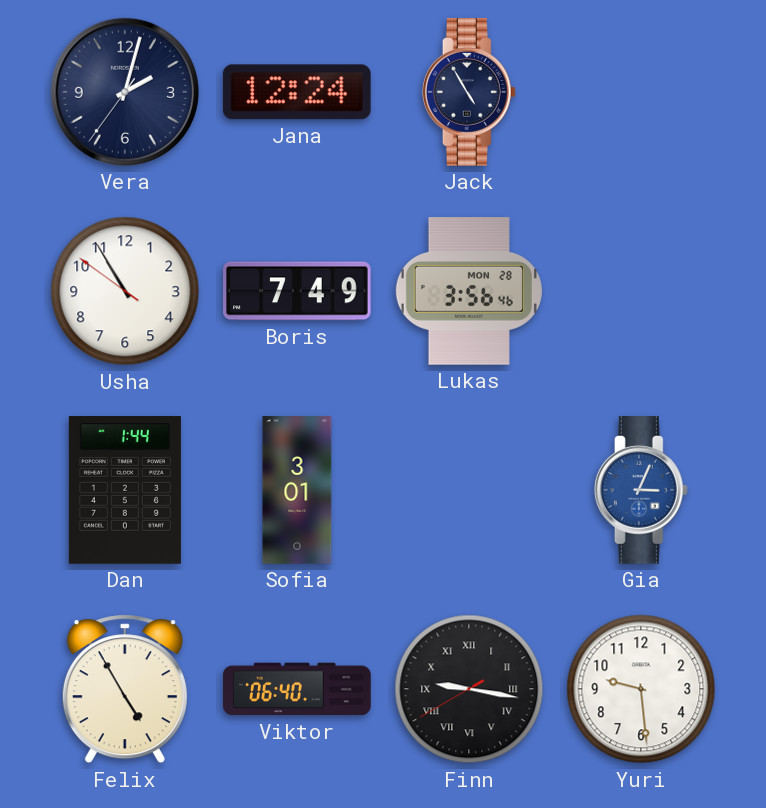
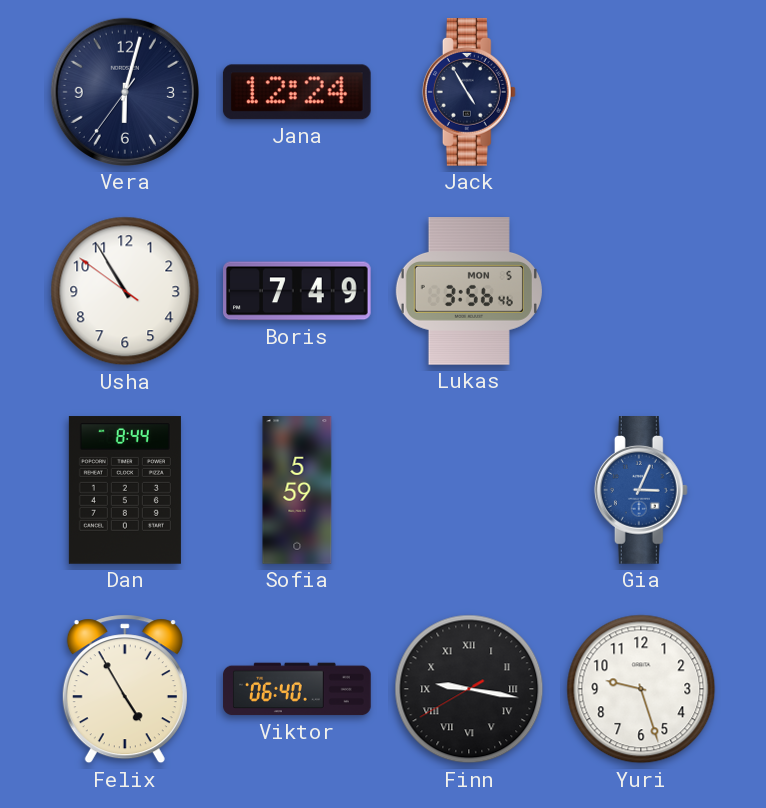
Vera: 2:02 -> 6:02
Lukas date: MON 28 -> MON 5
Dan: 1:44 -> 8:44
Sofia: 3:01 -> 5:59
Yuri: 9:29 -> 9:27
